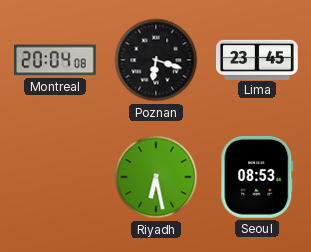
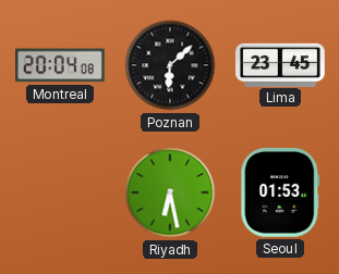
Poznan: 6:18 -> 6:08
Seoul: 08:53 -> 01:53
